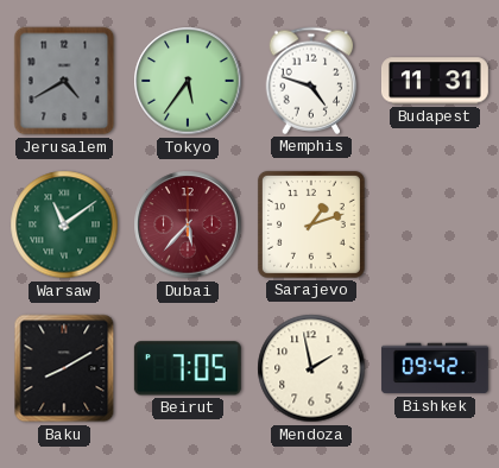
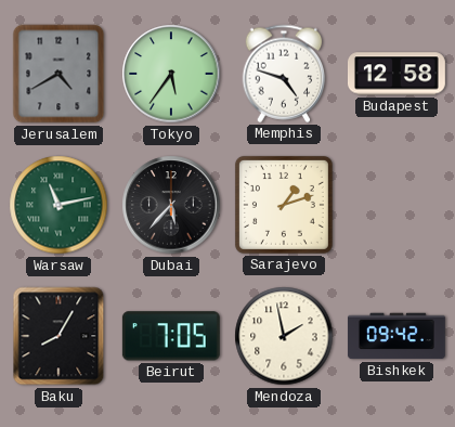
Budapest: 11:31 -> 12:58
Warsaw: 11:09 -> 11:13
Dubai dial: burgundy -> black
Baku: 8:10 -> 8:05
